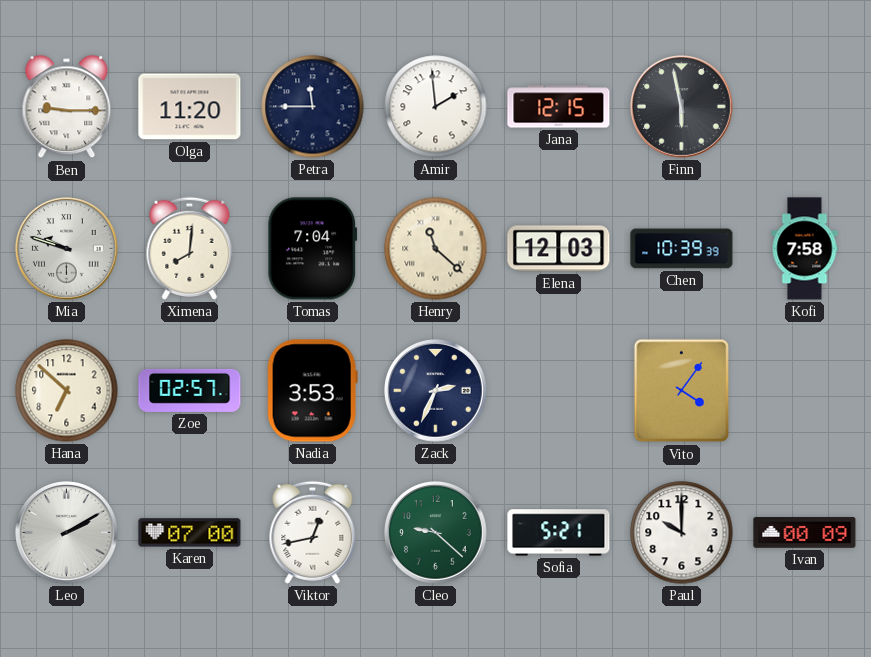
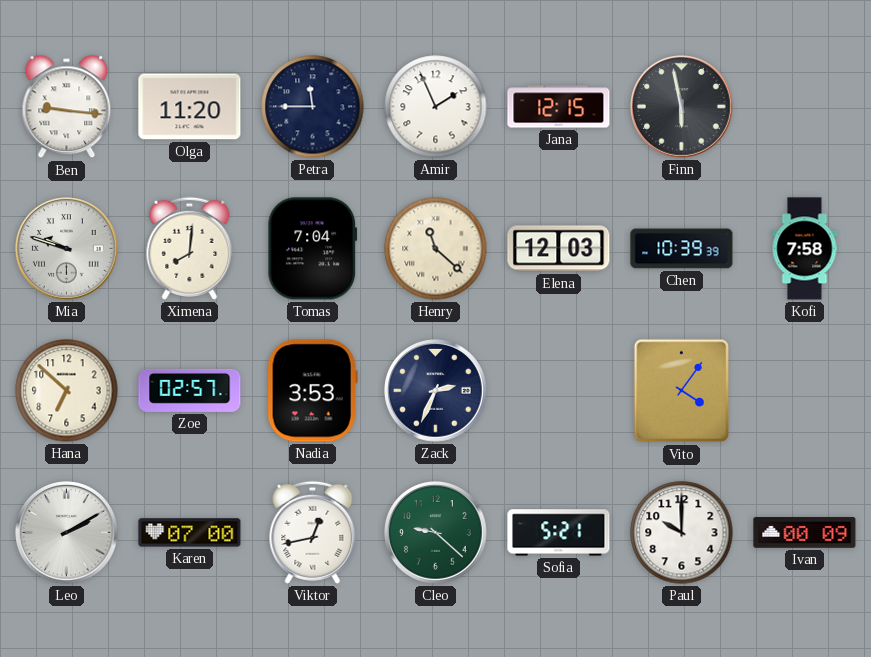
Ben: 9:15 -> 9:16
Amir: 1:59 -> 1:56
